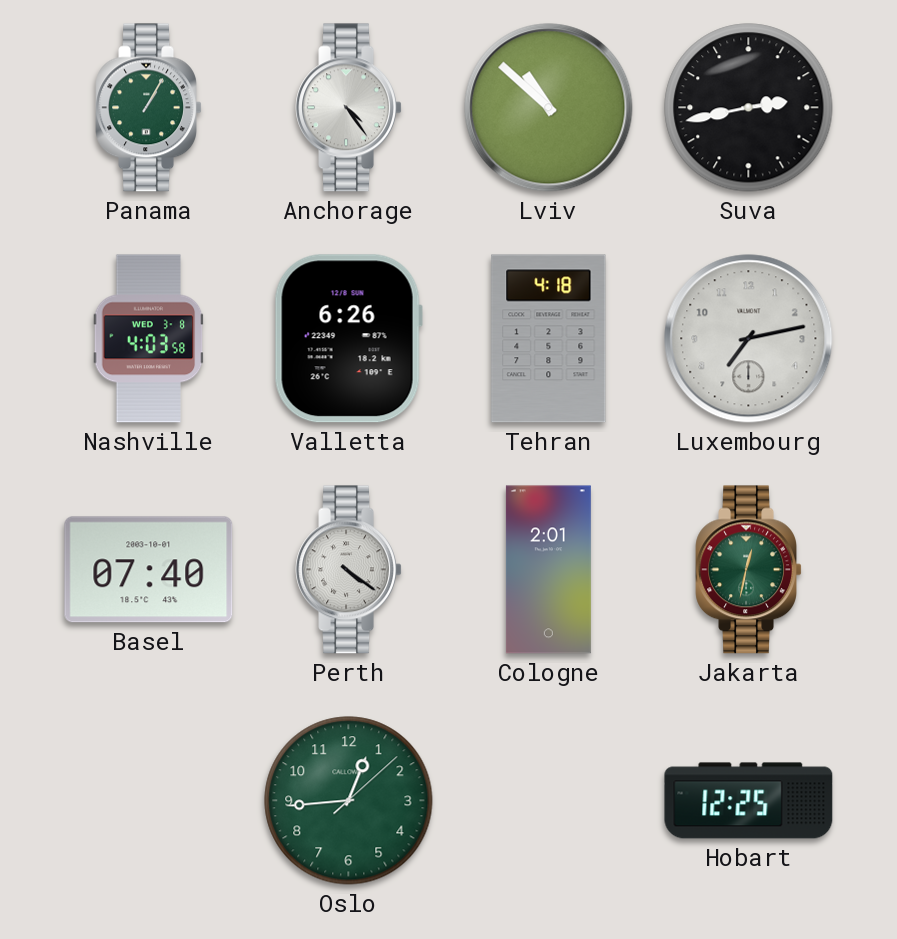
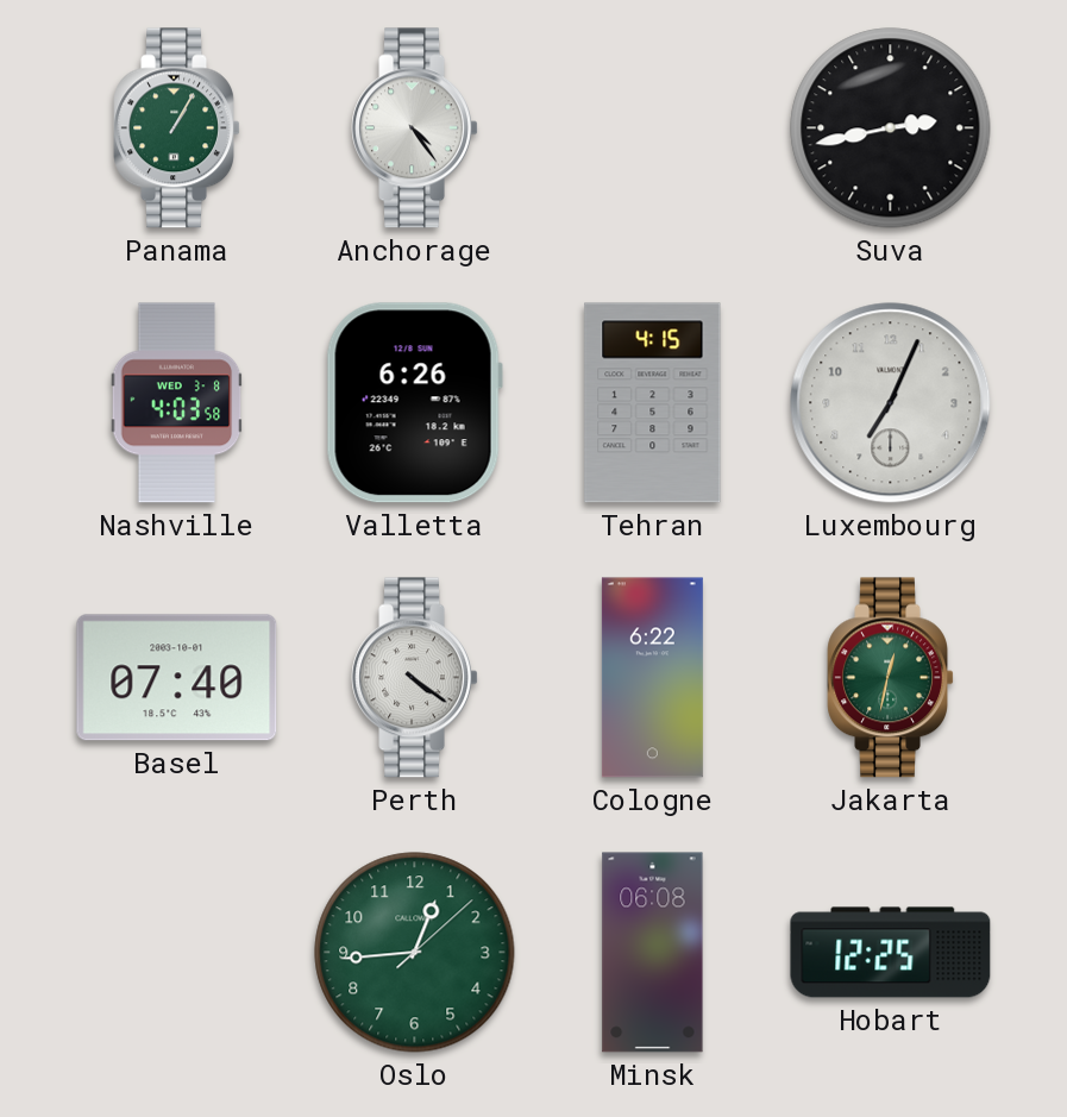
Lviv: 10:52 -> none
Tehran: 4:18 -> 4:15
Luxembourg: 7:13 -> 7:04
Cologne: 2:01 -> 6:22
Minsk: none -> 06:08
